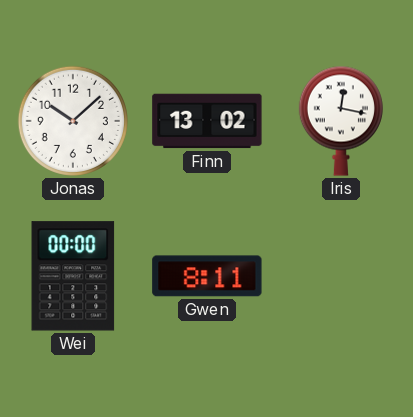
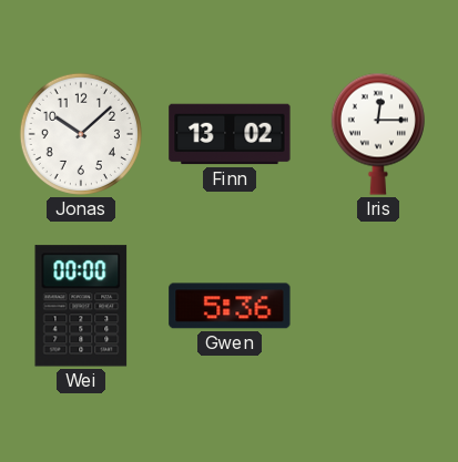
Iris: 12:17 -> 12:15
Gwen: 8:11 -> 5:36
